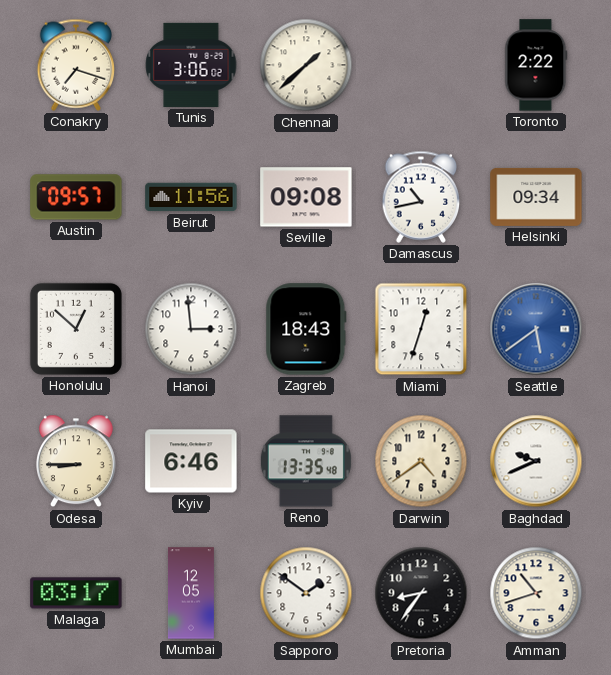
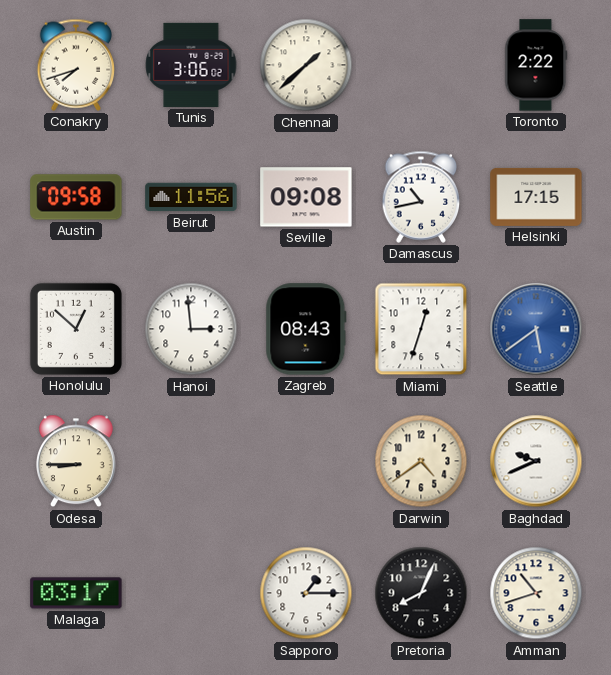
Conakry: 7:18 -> 7:42
Austin: 09:57 -> 09:58
Helsinki: 09:34 -> 17:15
Zagreb: 18:43 -> 08:43
Kyiv: 6:46 -> none
Reno: 13:35 -> none
Mumbai: 12:05 -> none
Sapporo: 1:51 -> 1:15
Pretoria: 8:36 -> 8:04
